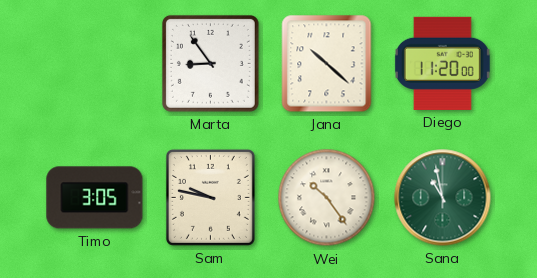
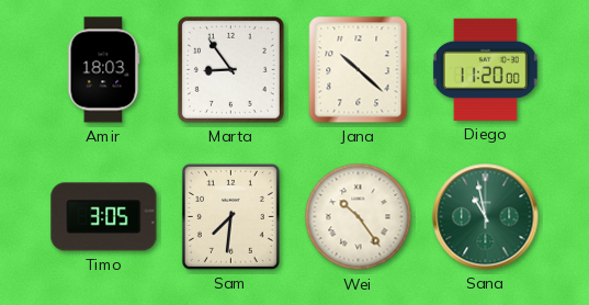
Amir: none -> 18:03
Sam: 9:47 -> 7:31
